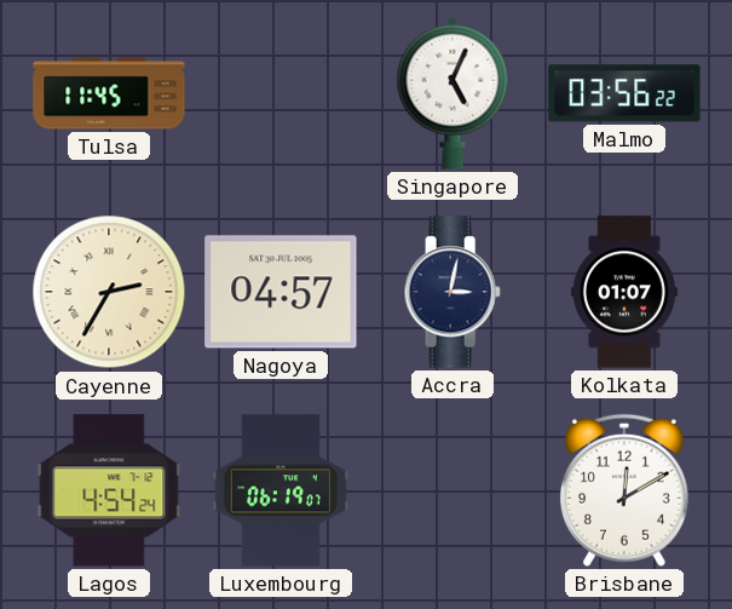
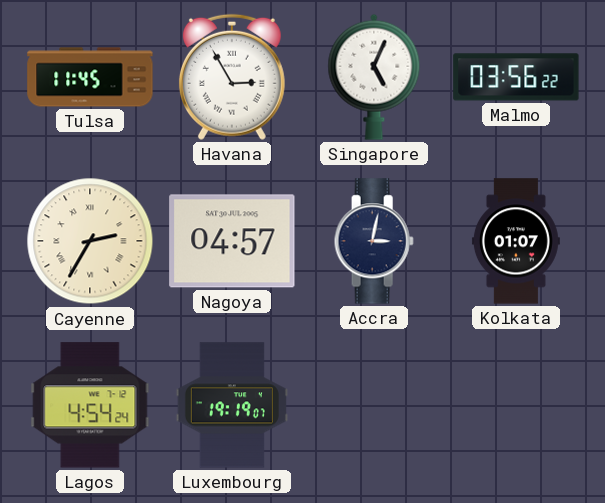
Havana: none -> 2:55
Luxembourg: 06:19 -> 19:19
Brisbane: 12:10 -> none
